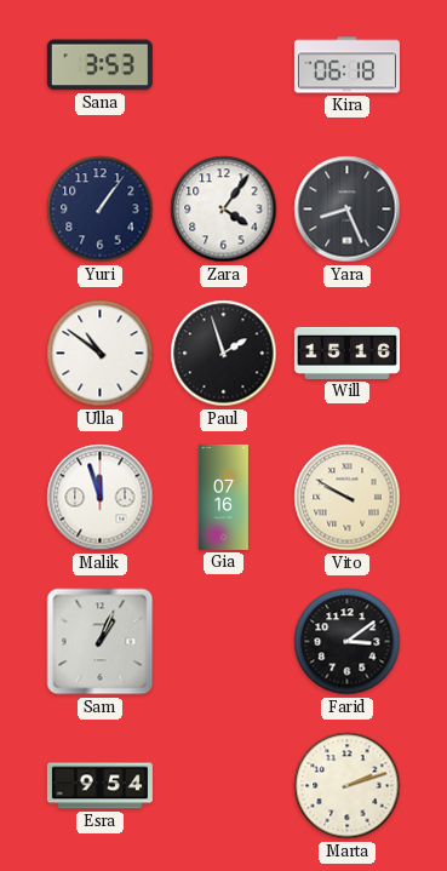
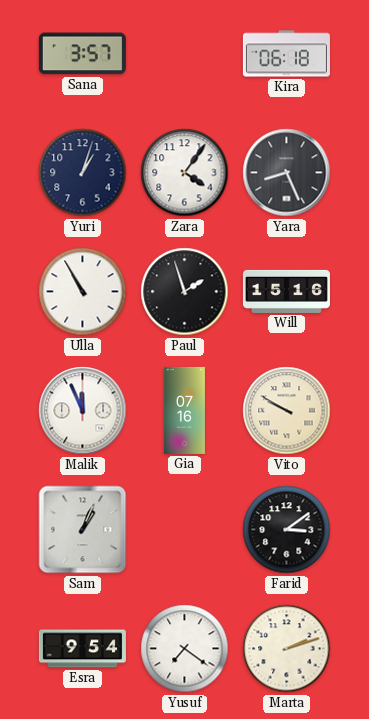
Sana: 3:53 -> 3:57
Yuri: 1:06 -> 1:03
Ulla: 10:51 -> 10:55
Malik: 11:57 -> 11:56
Yusuf: none -> 7:21
